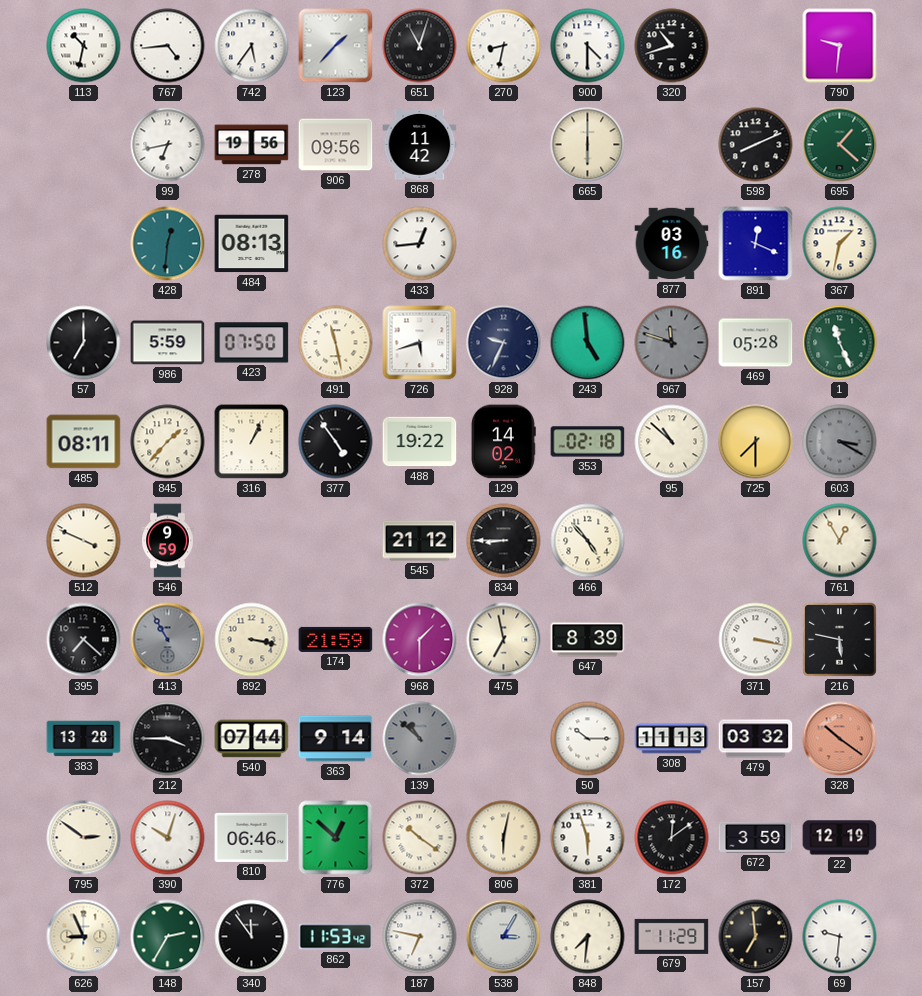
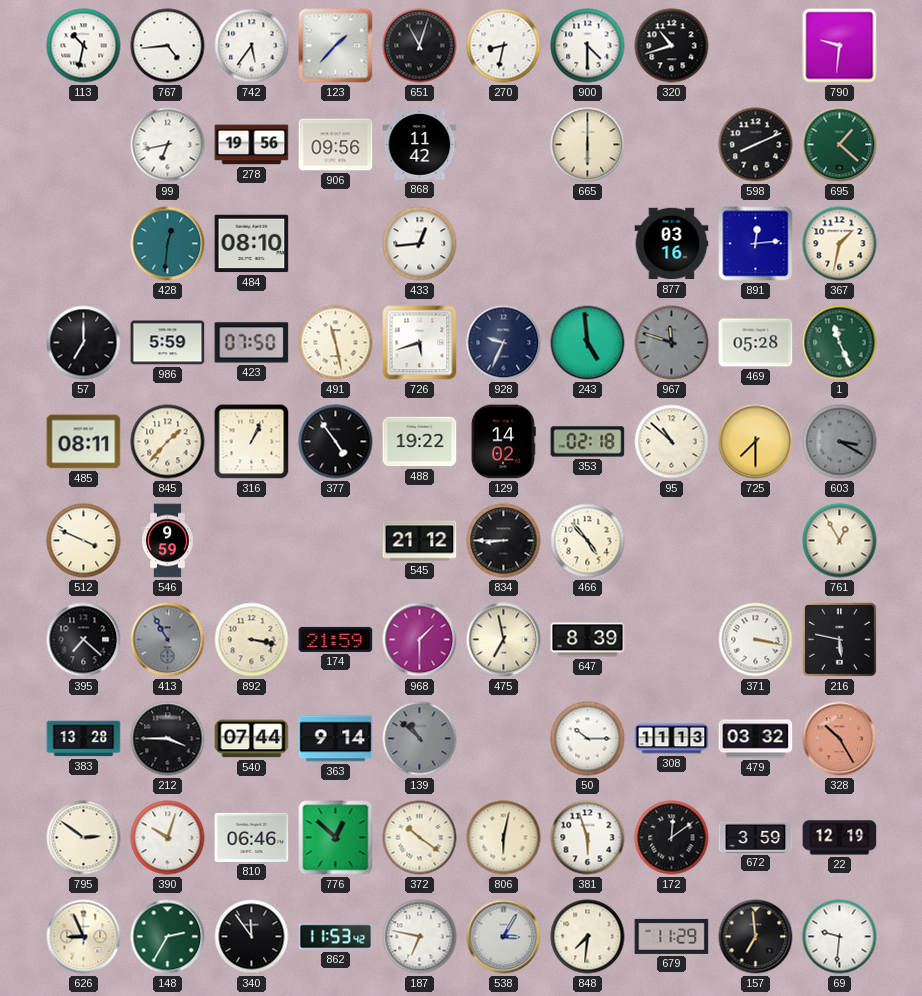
484: 08:13 -> 08:10
891: 12:19 -> 12:14
328: 10:21 -> 10:25
